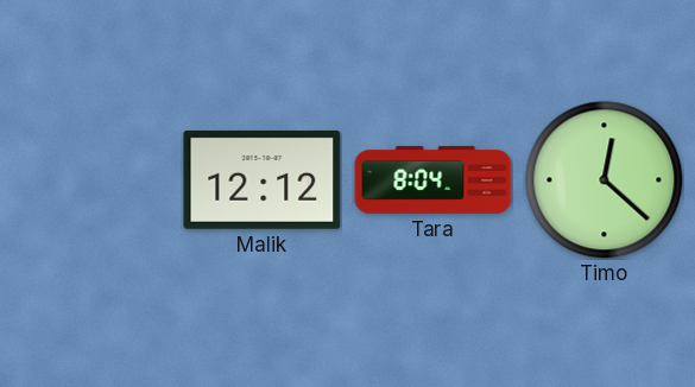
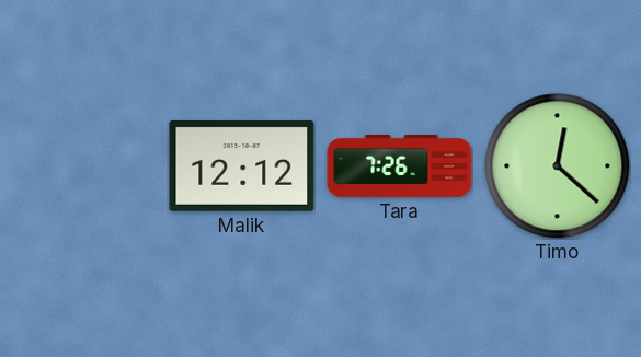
Tara: 8:04 -> 7:26
